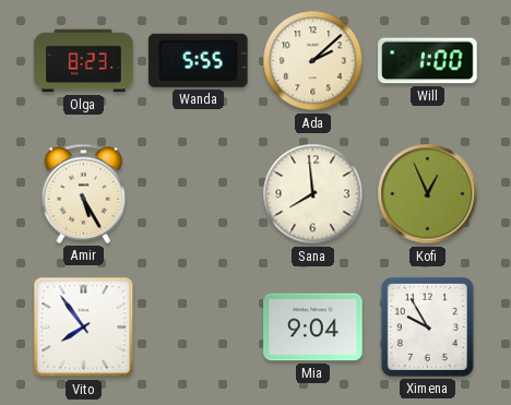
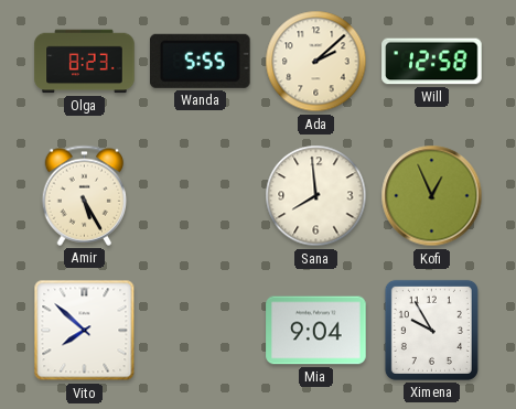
Will: 1:00 -> 12:58
Vito: 7:54 -> 7:52
